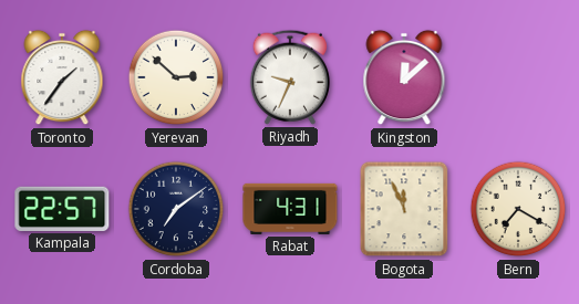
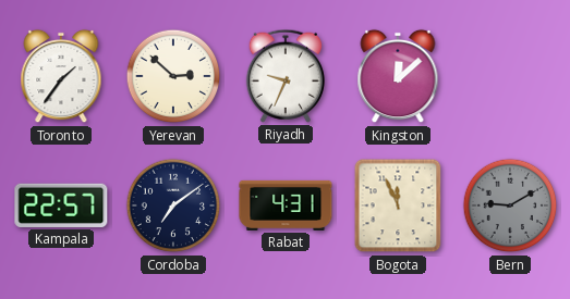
Bern: 7:20 -> 9:10
Bern dial: cream -> grey
